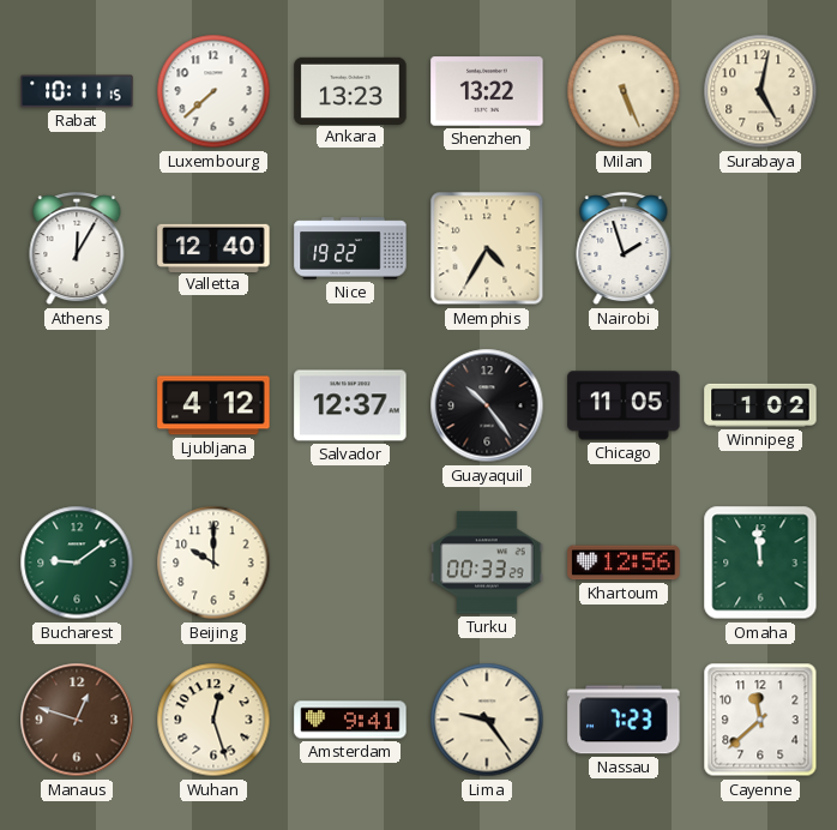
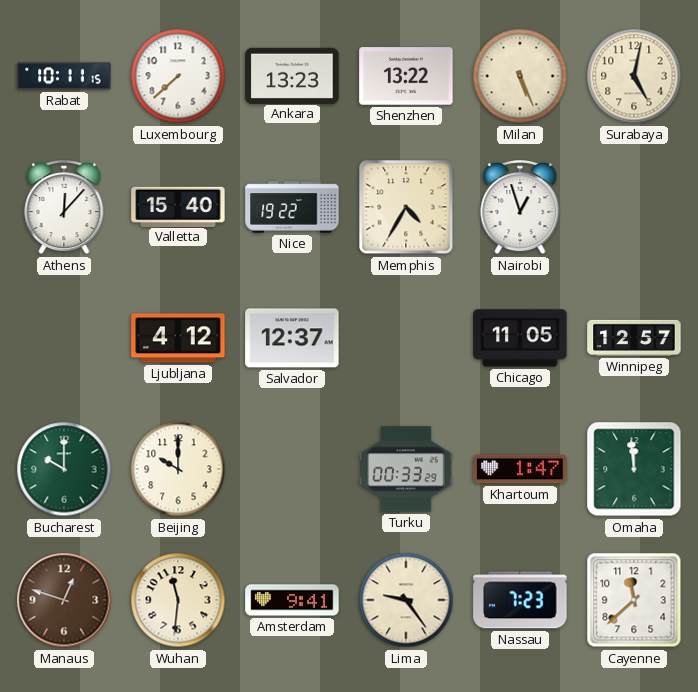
Athens: 12:05 -> 12:07
Valletta: 12:40 -> 15:40
Nairobi: 1:57 -> 12:57
Guayaquil: 10:24 -> none
Winnipeg: 1:02 -> 12:57
Bucharest: 9:09 -> 10:00
Khartoum: 12:56 -> 1:47
Wuhan: 12:27 -> 11:31
